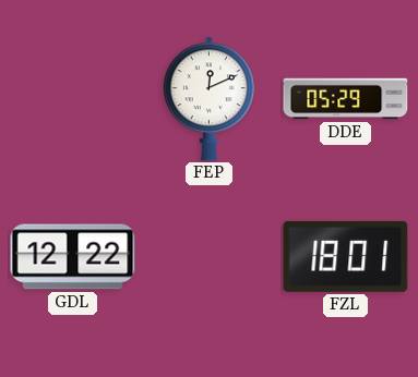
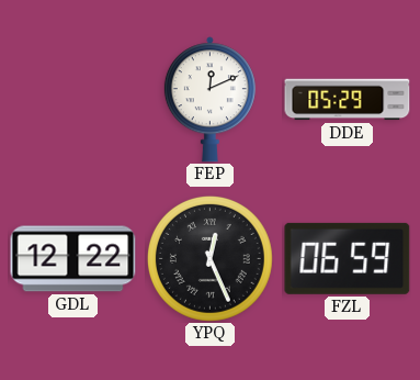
YPQ: none -> 12:26
FZL: 18:01 -> 06:59
